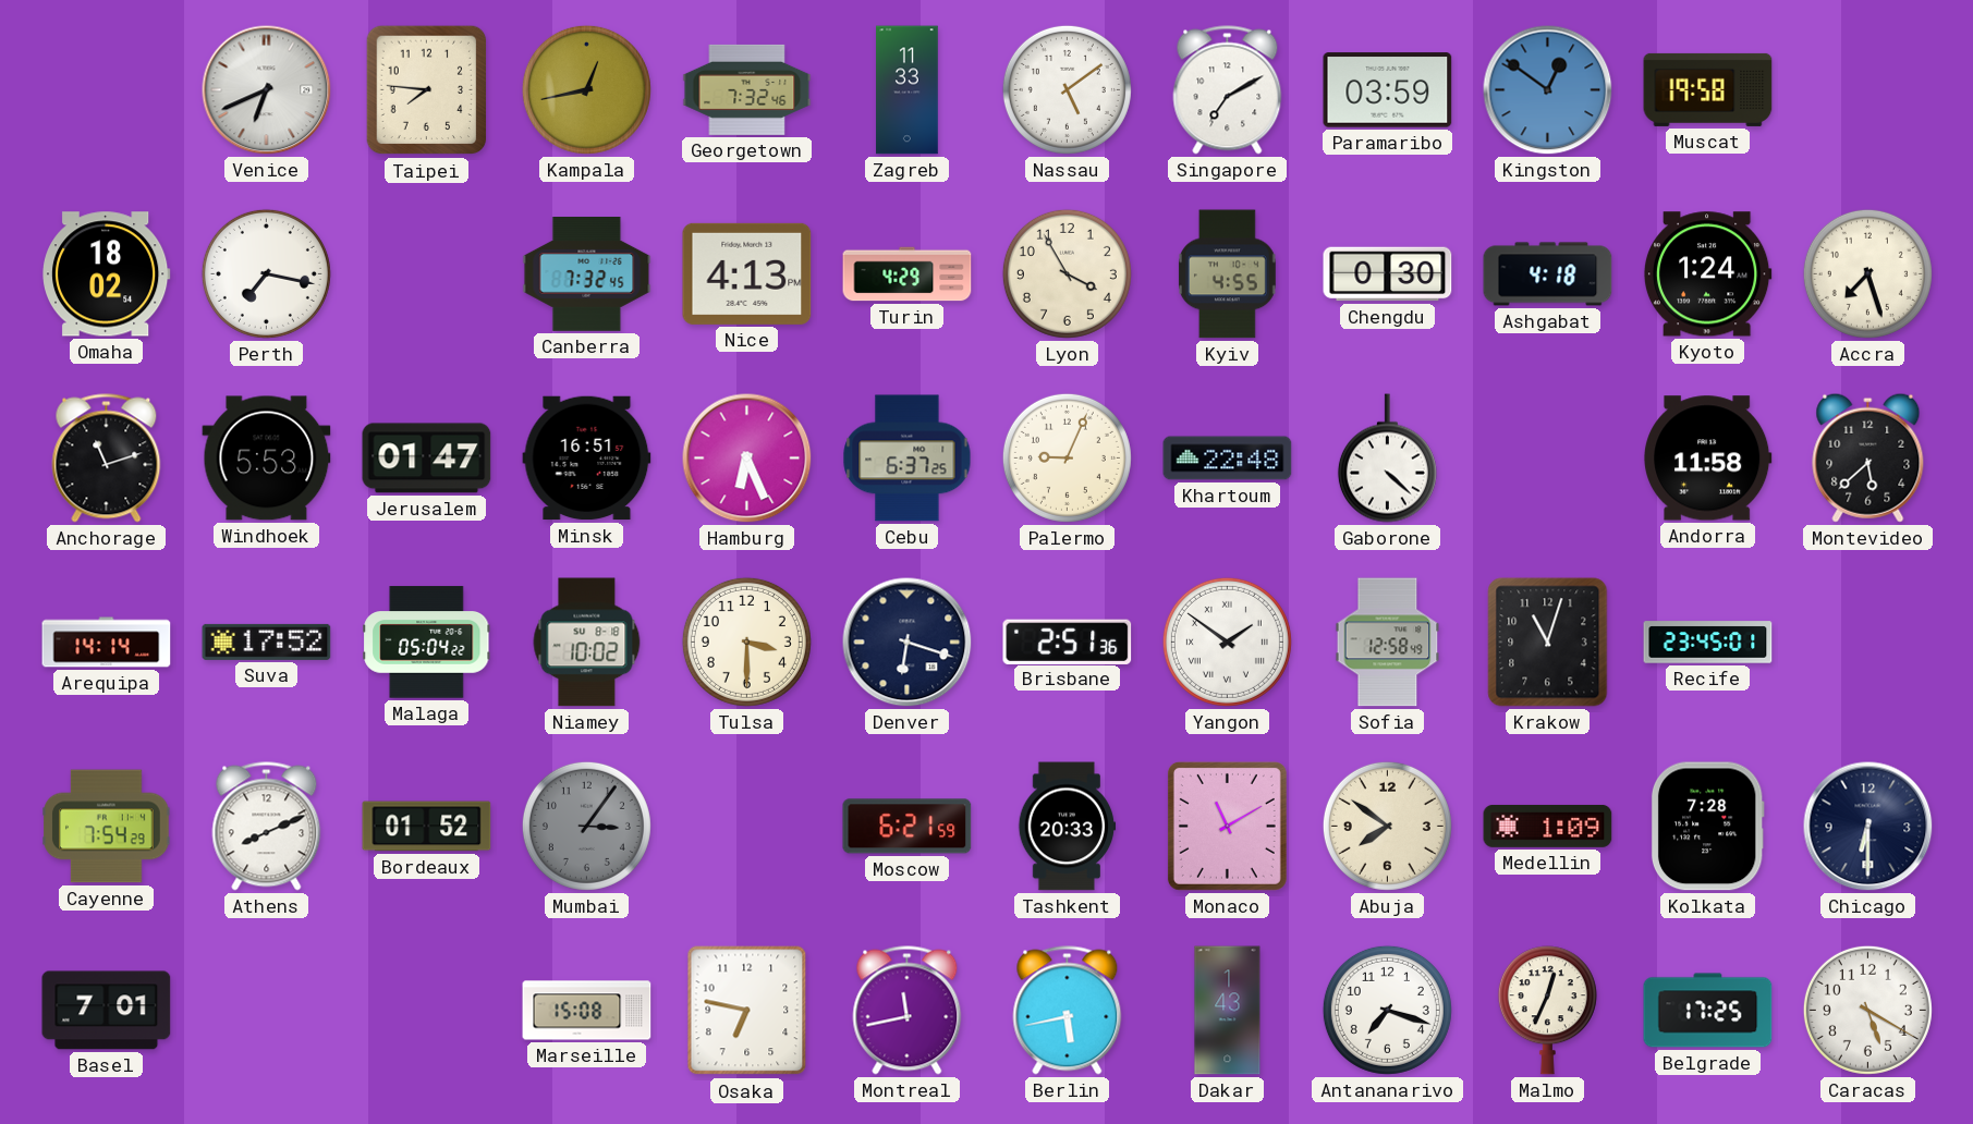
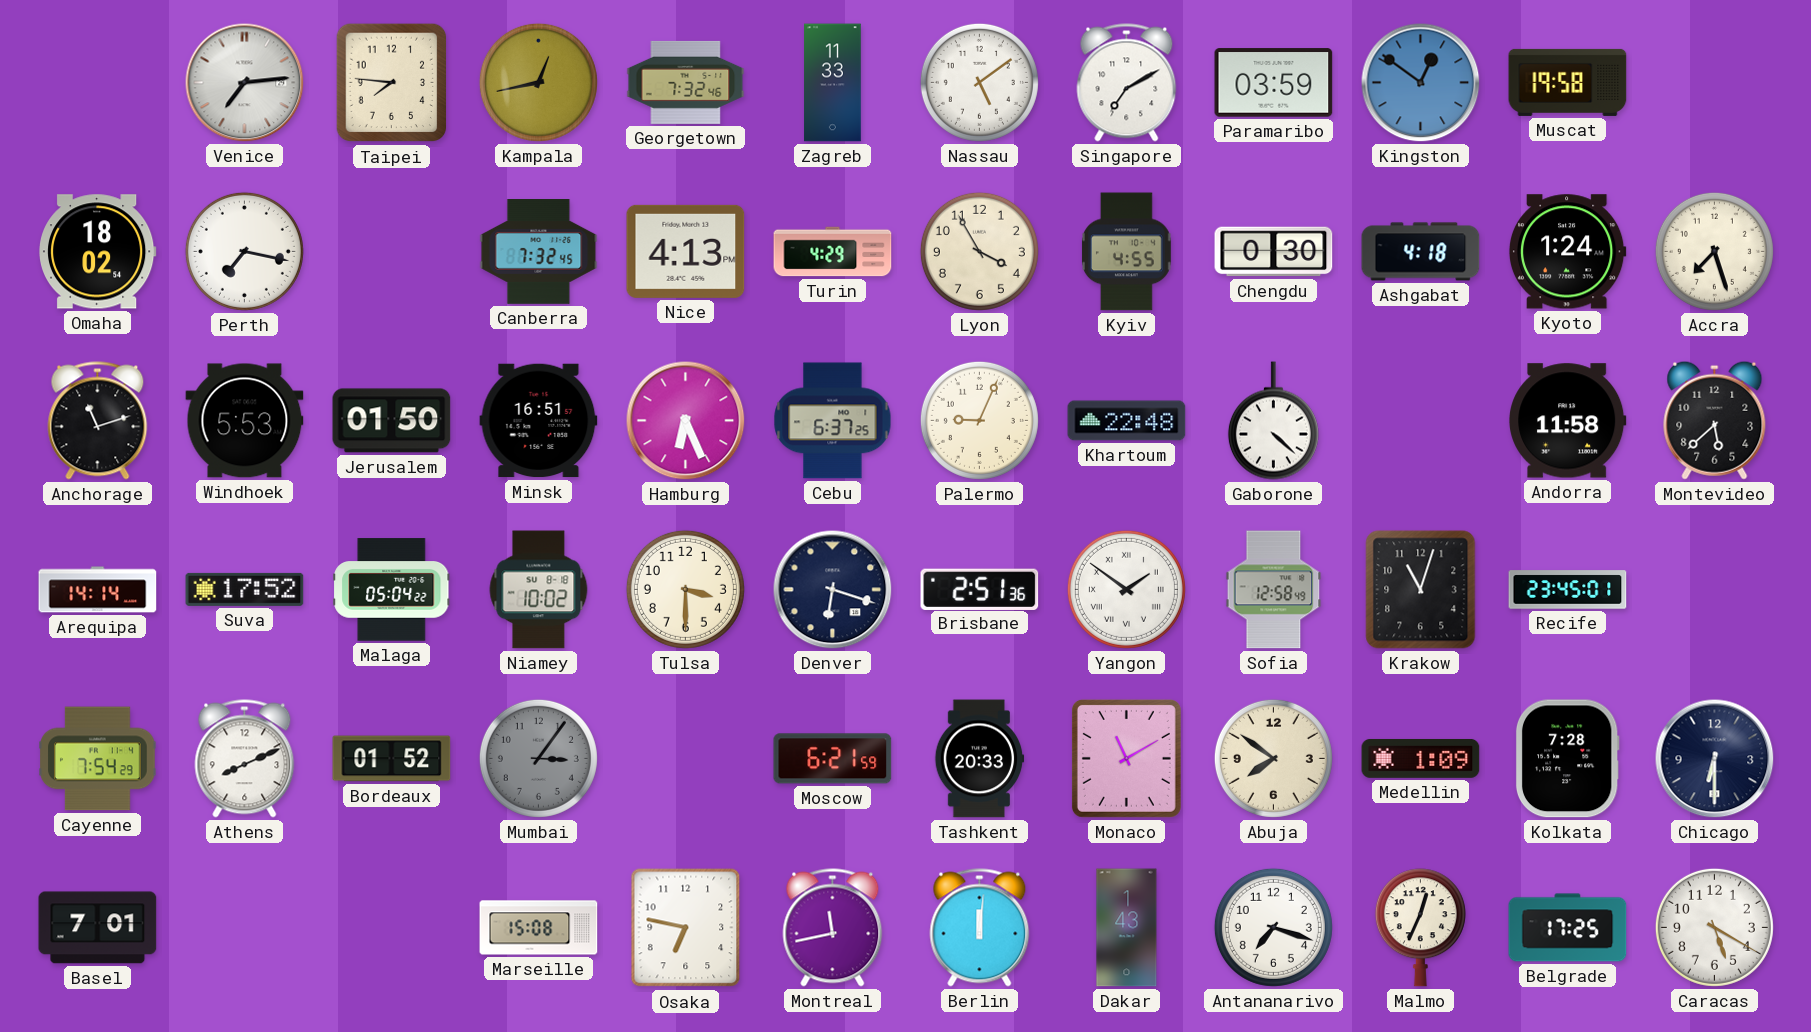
Venice: 6:41 -> 7:14
Jerusalem: 01:47 -> 01:50
Berlin: 5:43 -> 12:01
